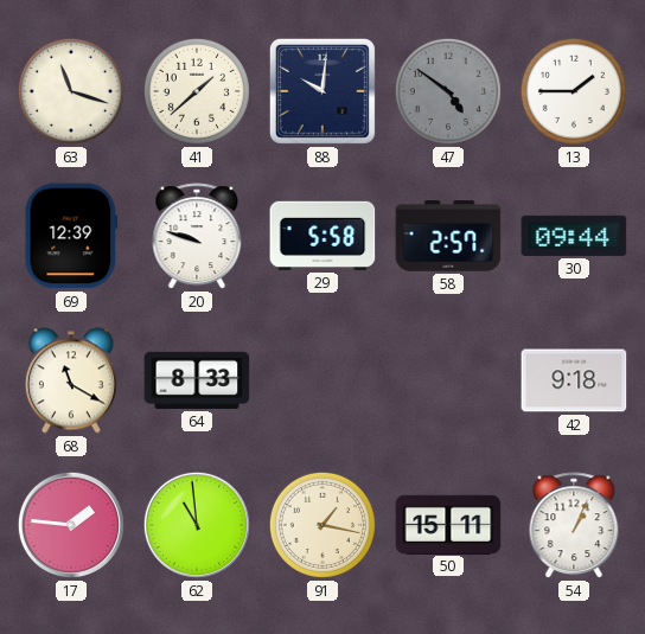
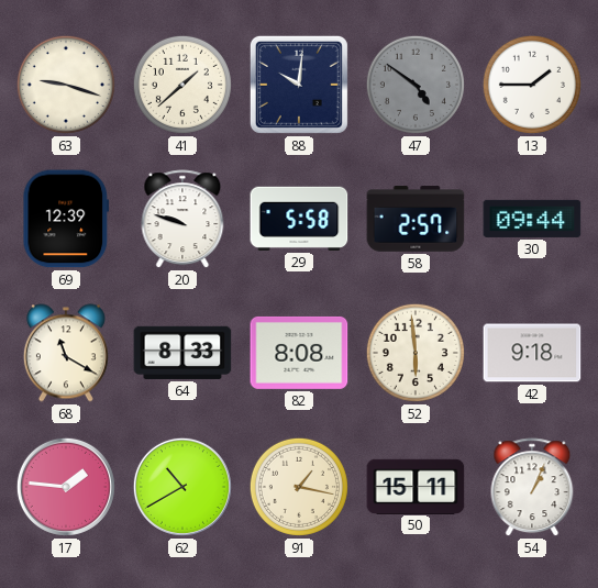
63: 11:18 -> 9:18
82: none -> 8:08
52: none -> 5:59
62: 10:59 -> 10:40
